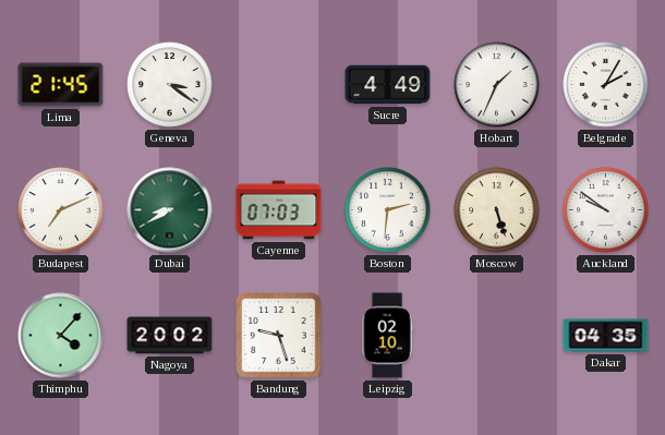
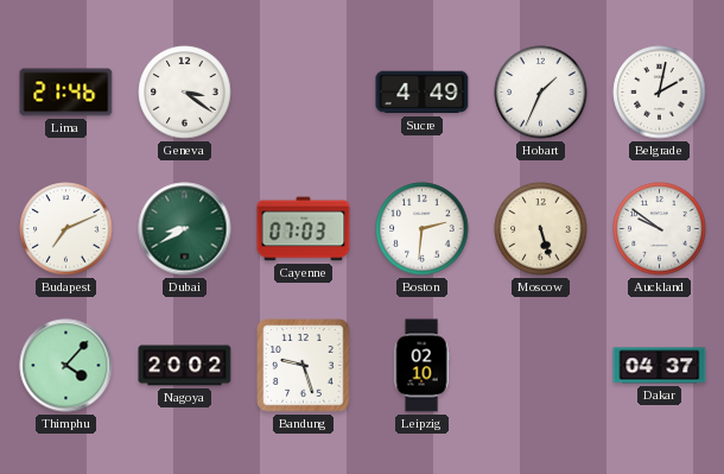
Lima: 21:45 -> 21:46
Belgrade: 2:05 -> 2:02
Dakar: 04:35 -> 04:37
